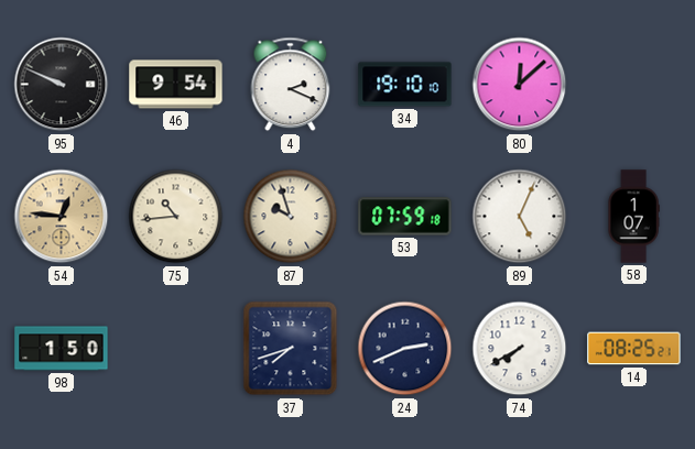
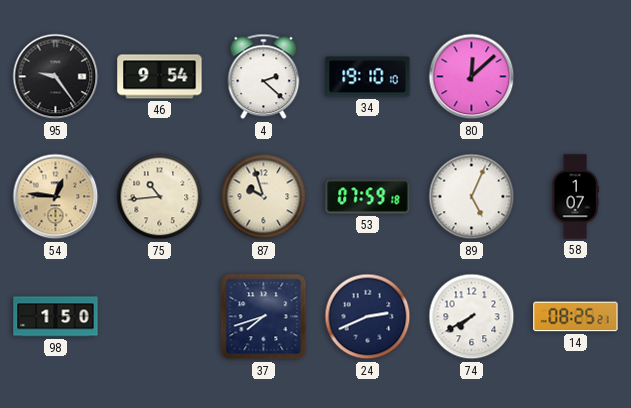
95: 9:49 -> 9:24
4: 2:19 -> 2:22
